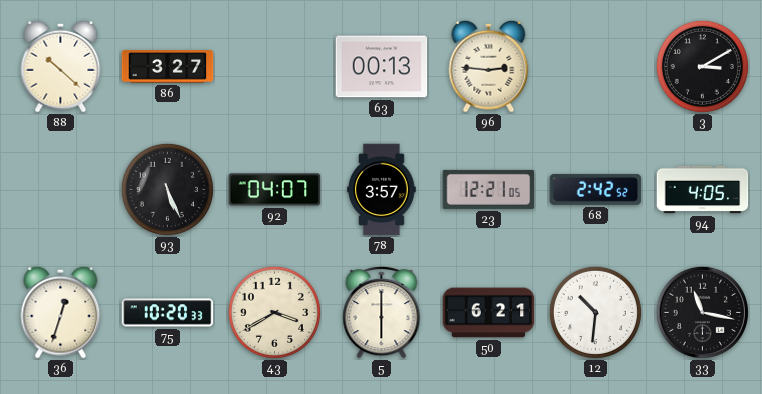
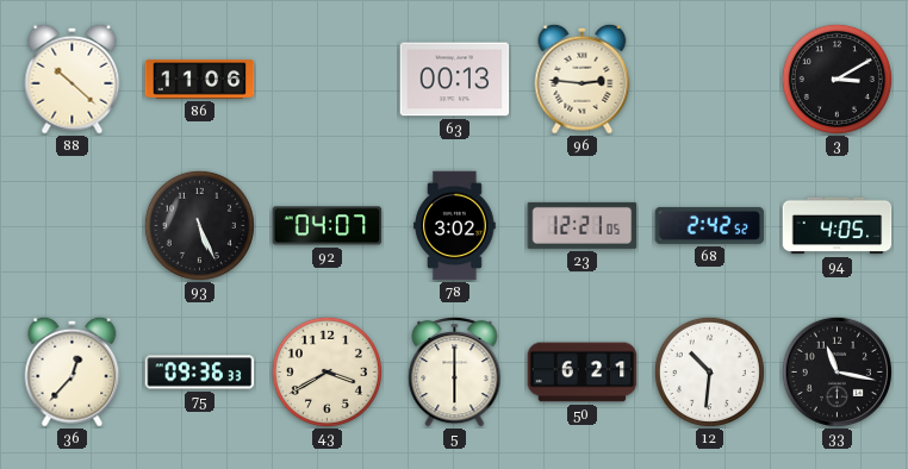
86: 3:27 -> 11:06
78: 3:57 -> 3:02
36: 12:33 -> 12:37
75: 10:20 -> 09:36
